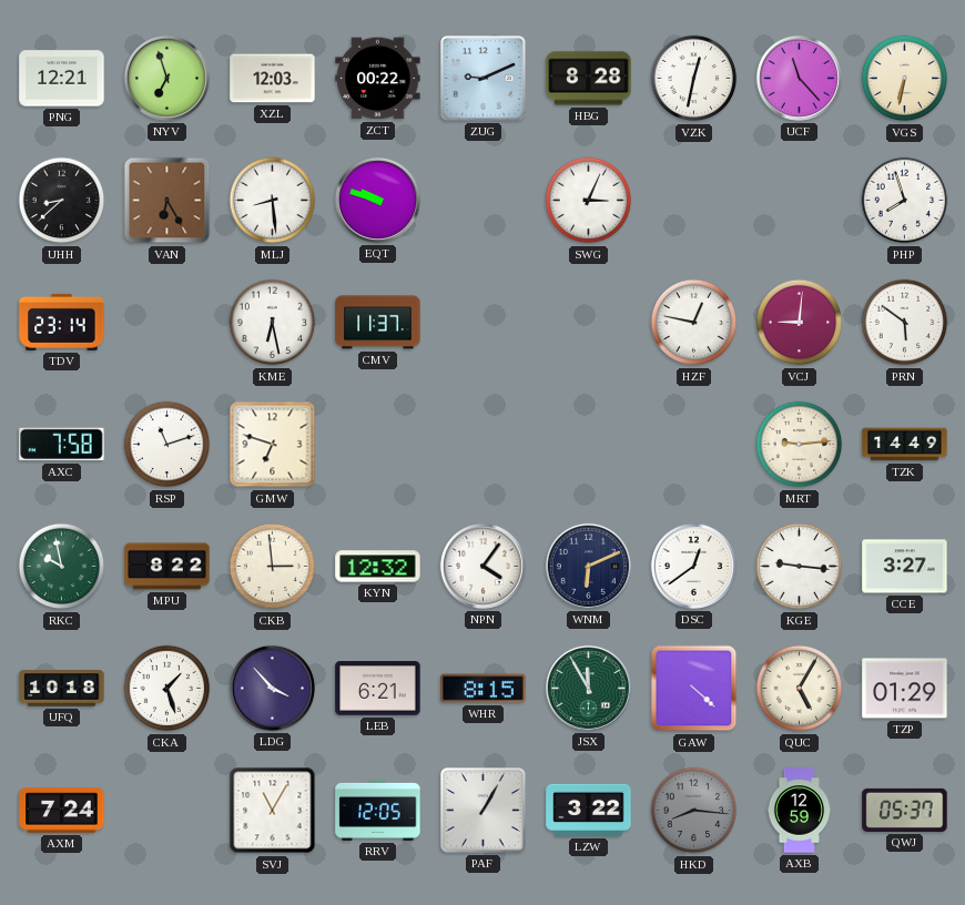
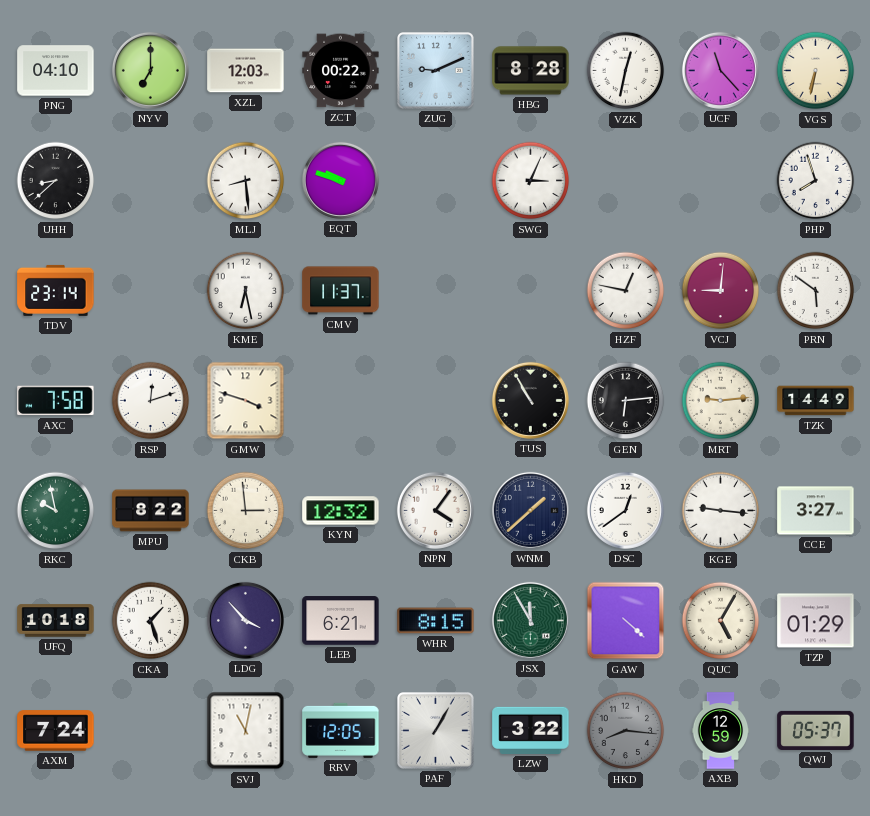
PNG: 12:21 -> 04:10
NYV: 6:57 -> 7:00
VAN: 6:25 -> none
RSP: 11:12 -> 12:12
GMW: 6:48 -> 3:48
TUS: none -> 10:55
GEN: none -> 6:14
WNM: 6:11 -> 1:38
SVJ: 11:05 -> 11:02
